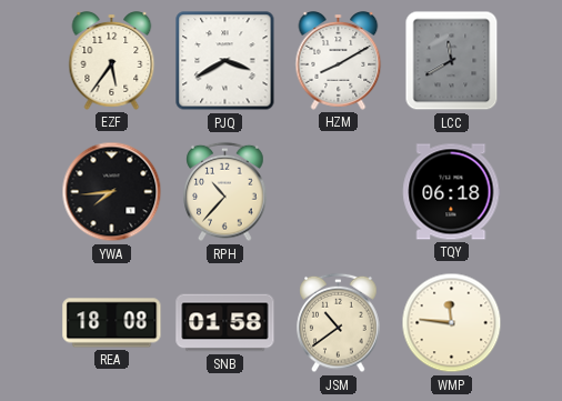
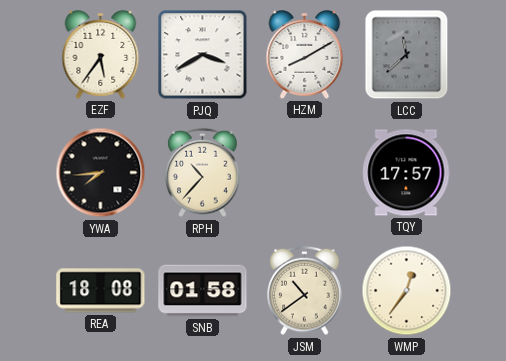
LCC: 11:40 -> 11:38
TQY: 06:18 -> 17:57
WMP: 11:46 -> 12:36
